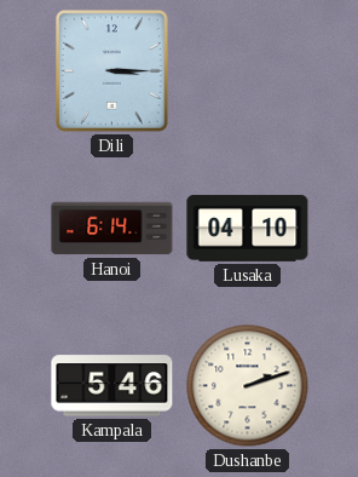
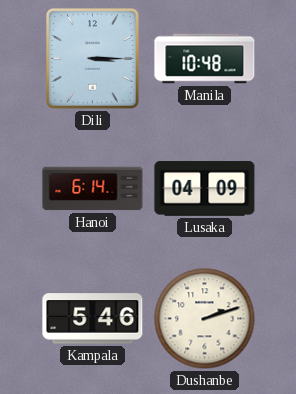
Manila: none -> 10:48
Lusaka: 04:10 -> 04:09
